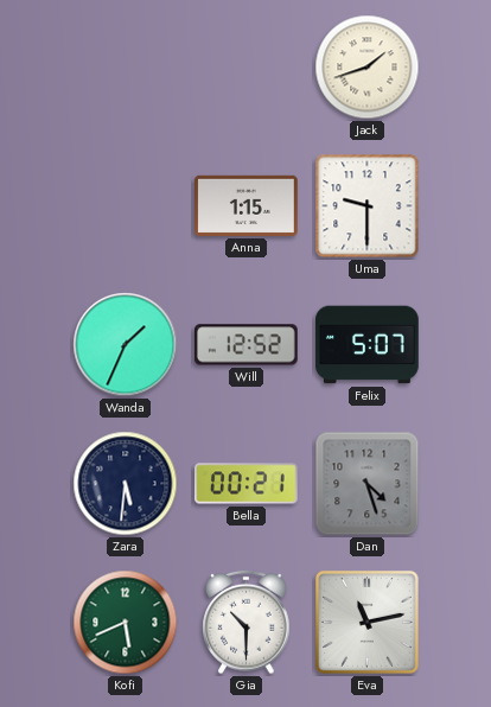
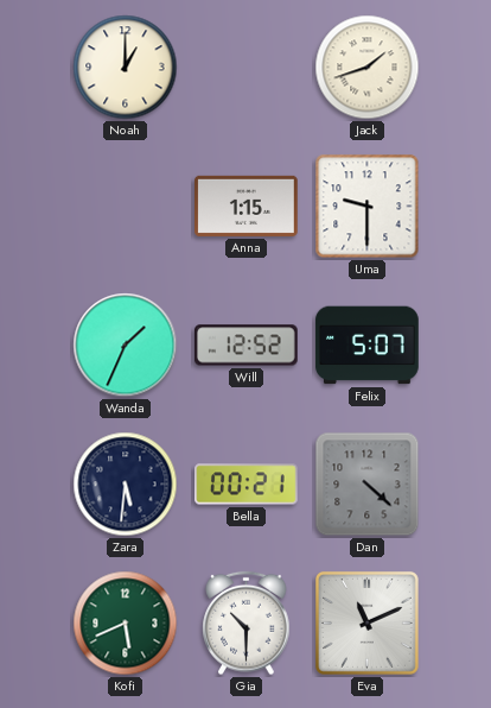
Noah: none -> 1:00
Dan: 4:27 -> 4:22
Eva: 11:13 -> 11:11
